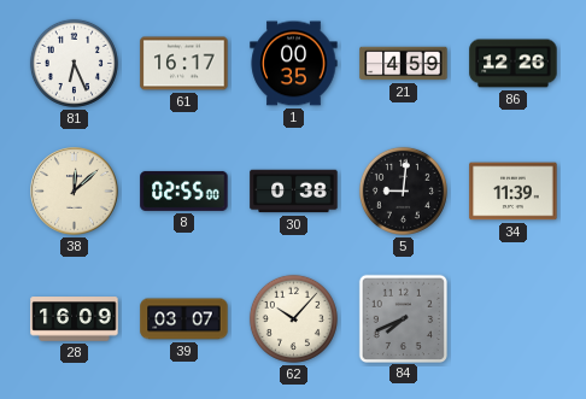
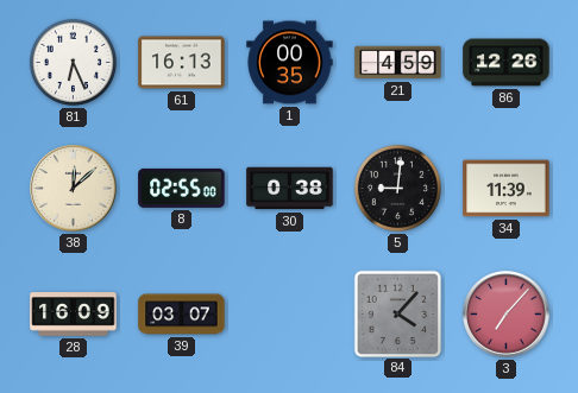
61: 16:17 -> 16:13
62: 10:07 -> none
84: 7:41 -> 4:07
3: none -> 7:07
